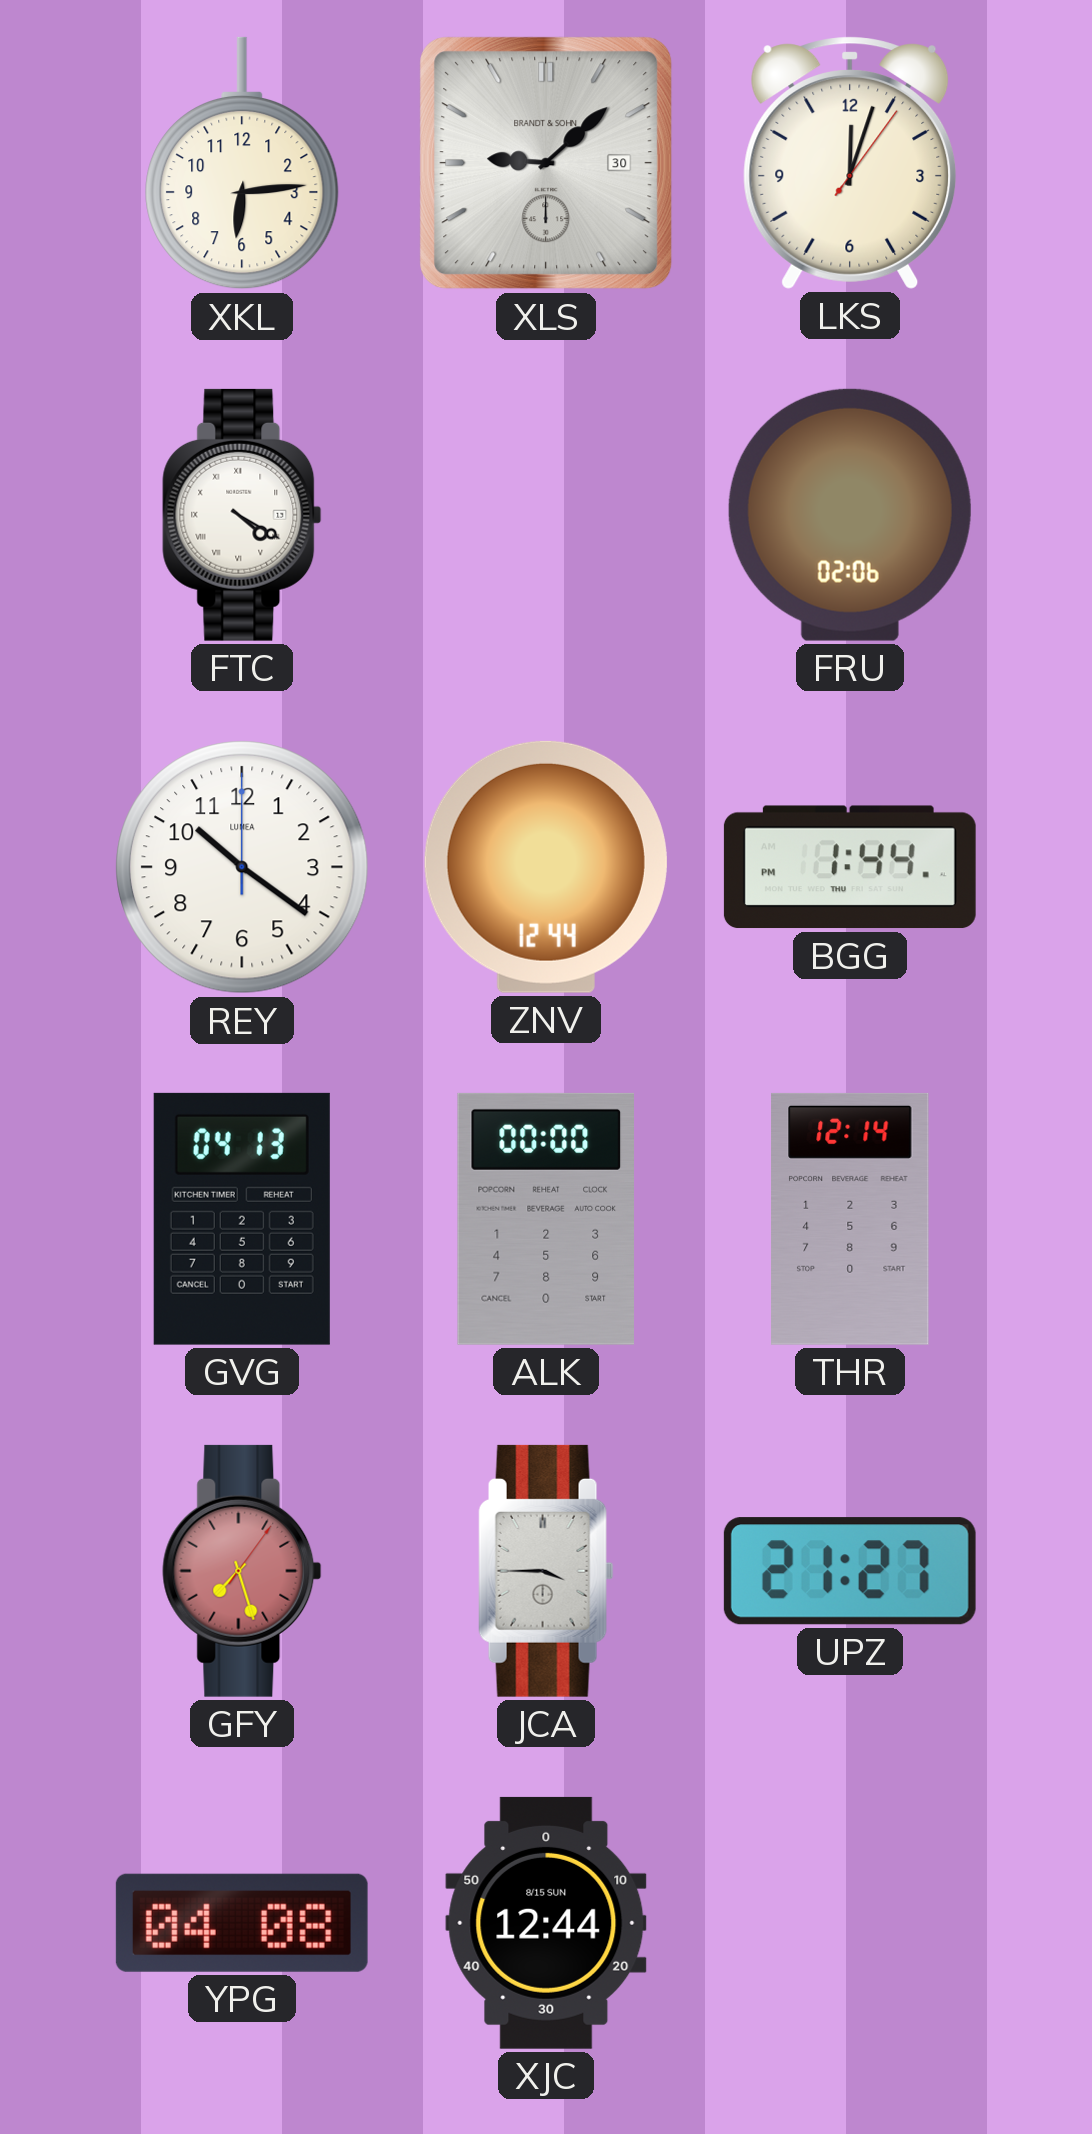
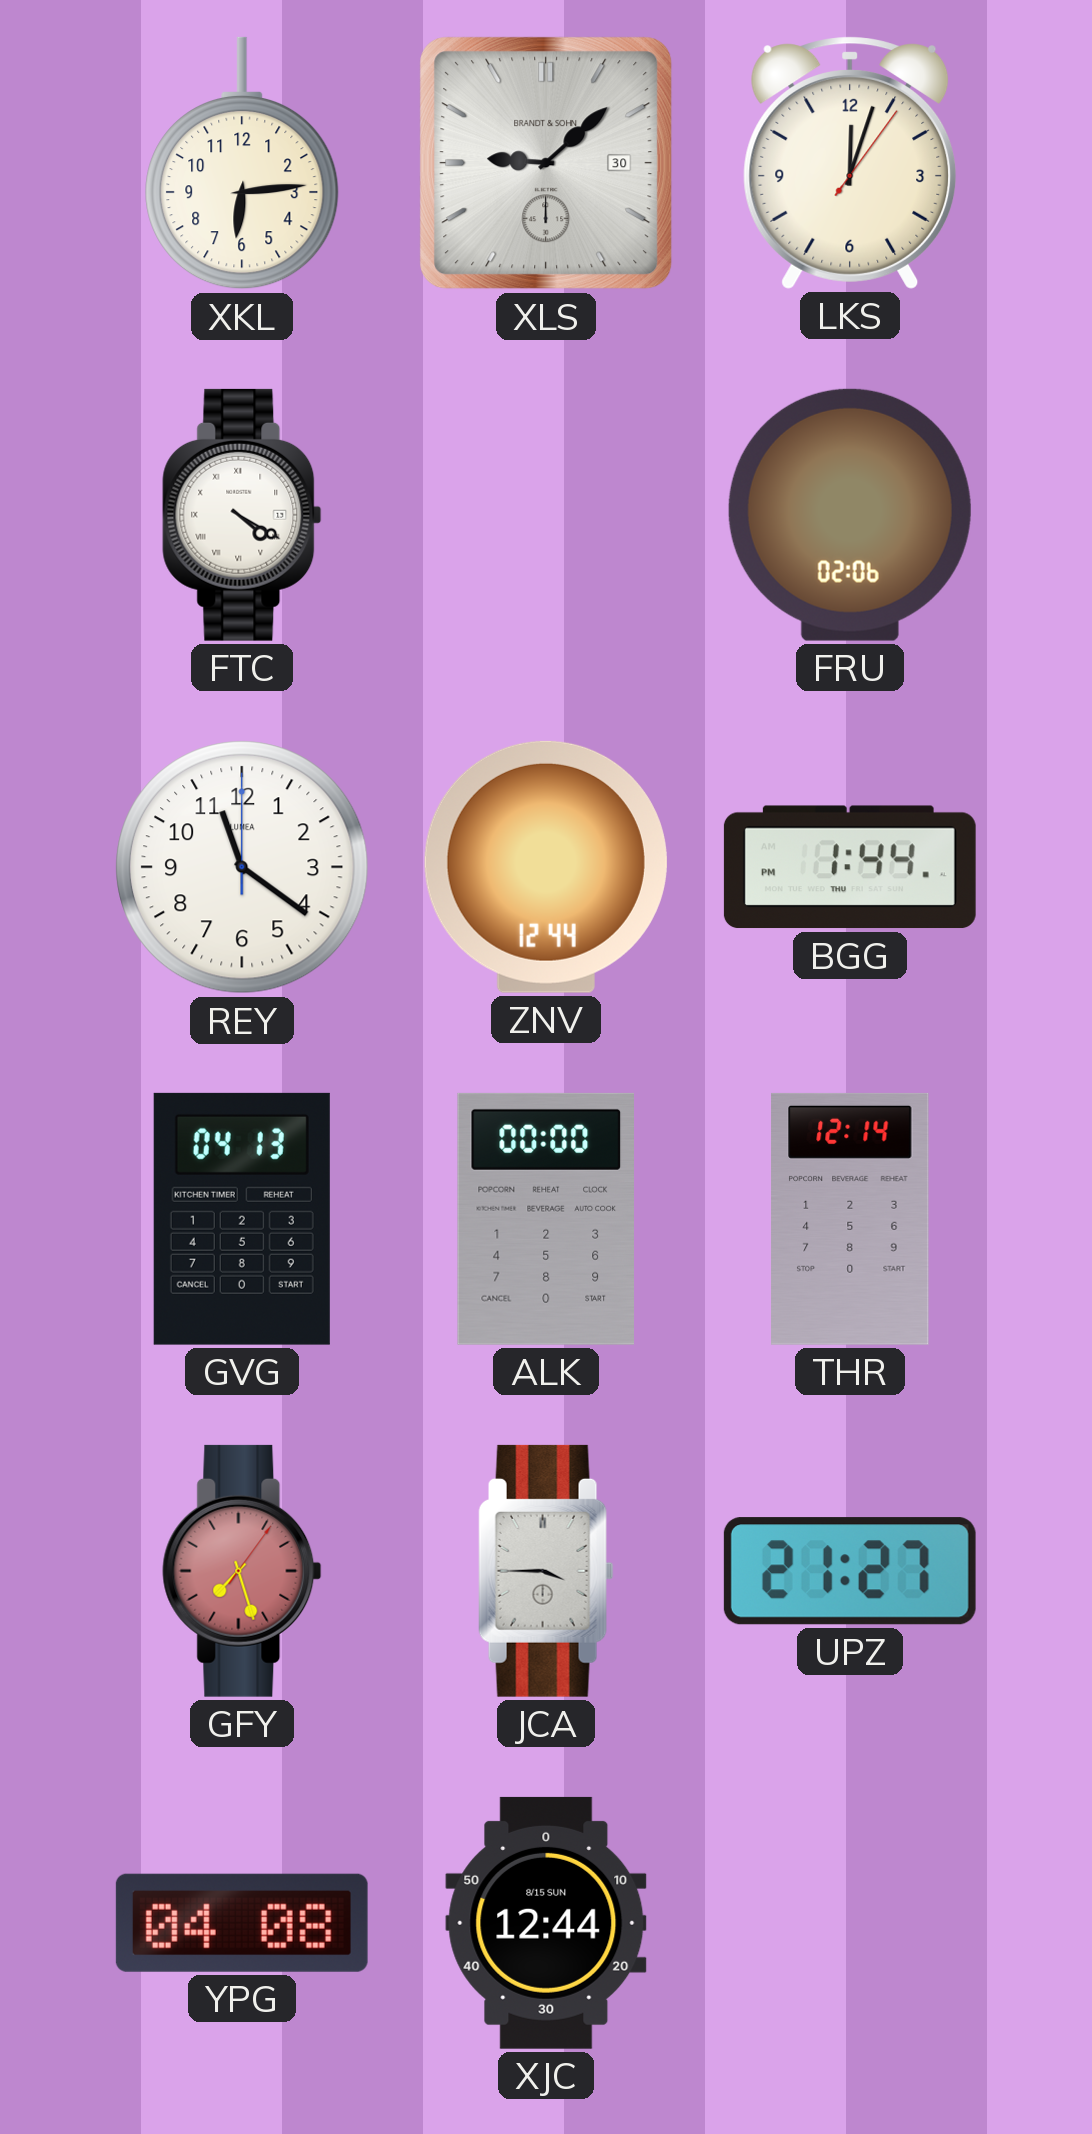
REY: 10:21 -> 11:21
